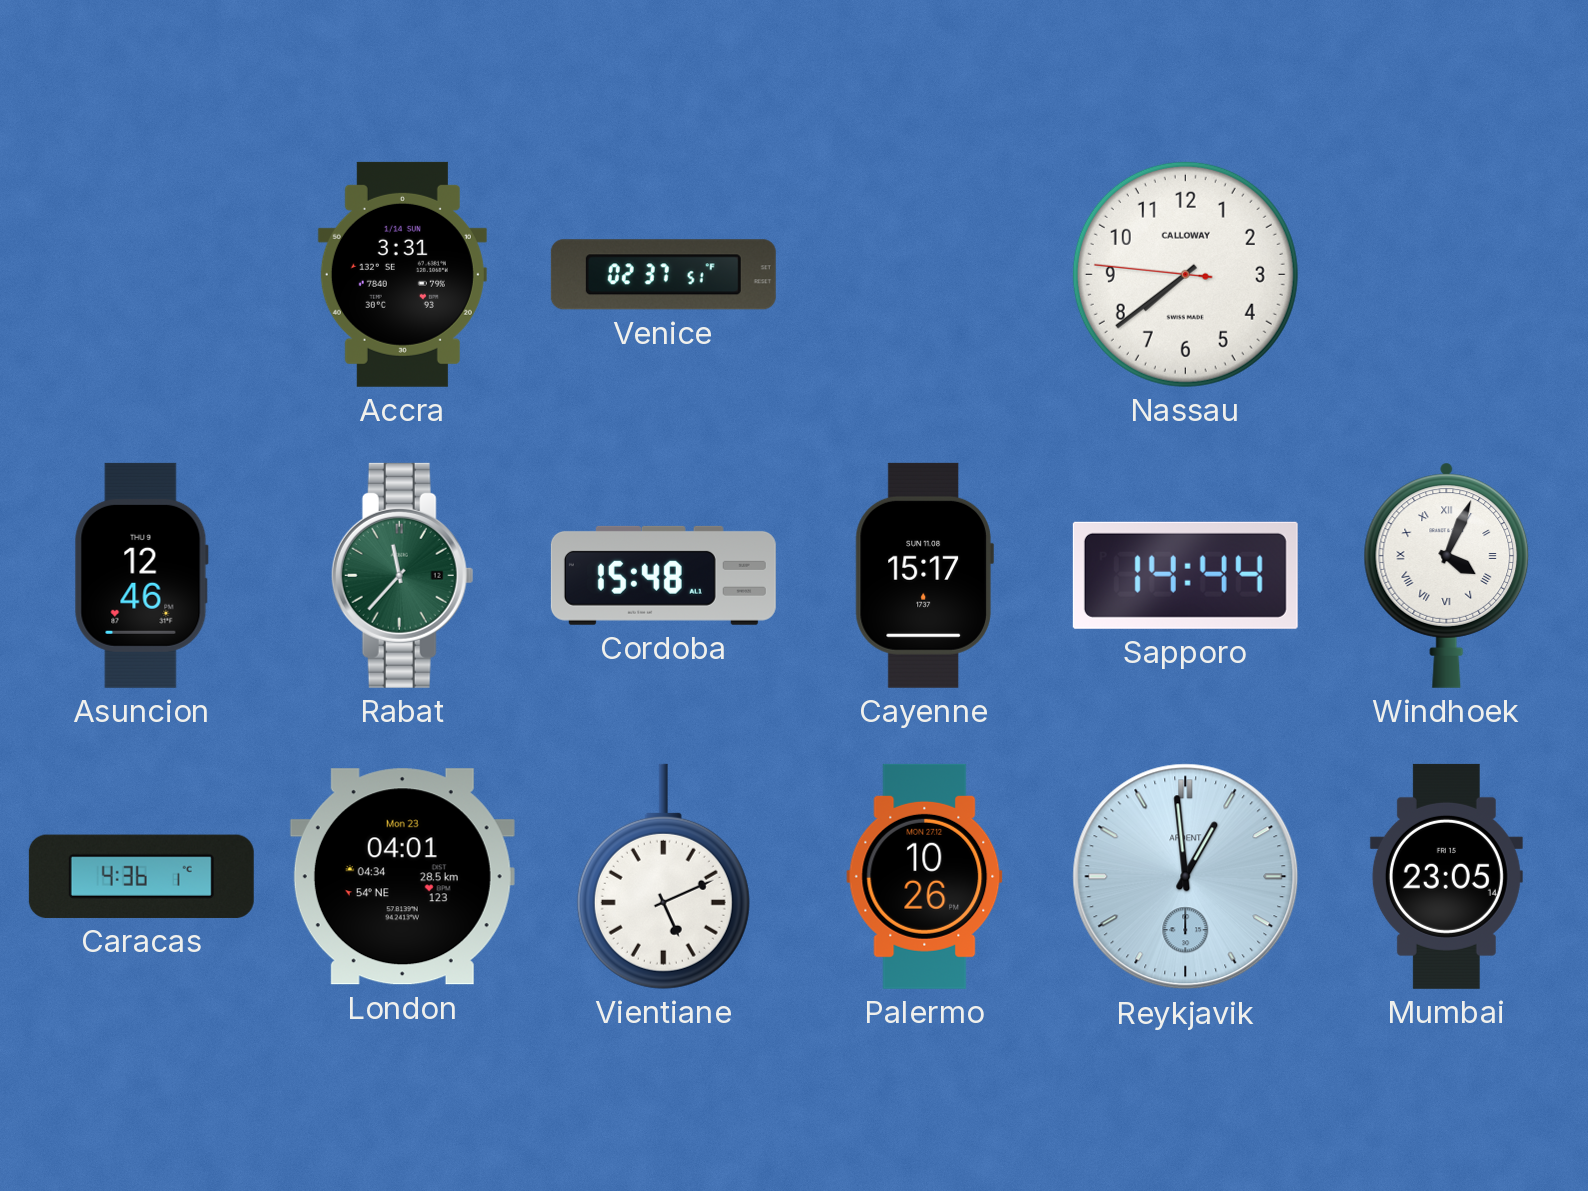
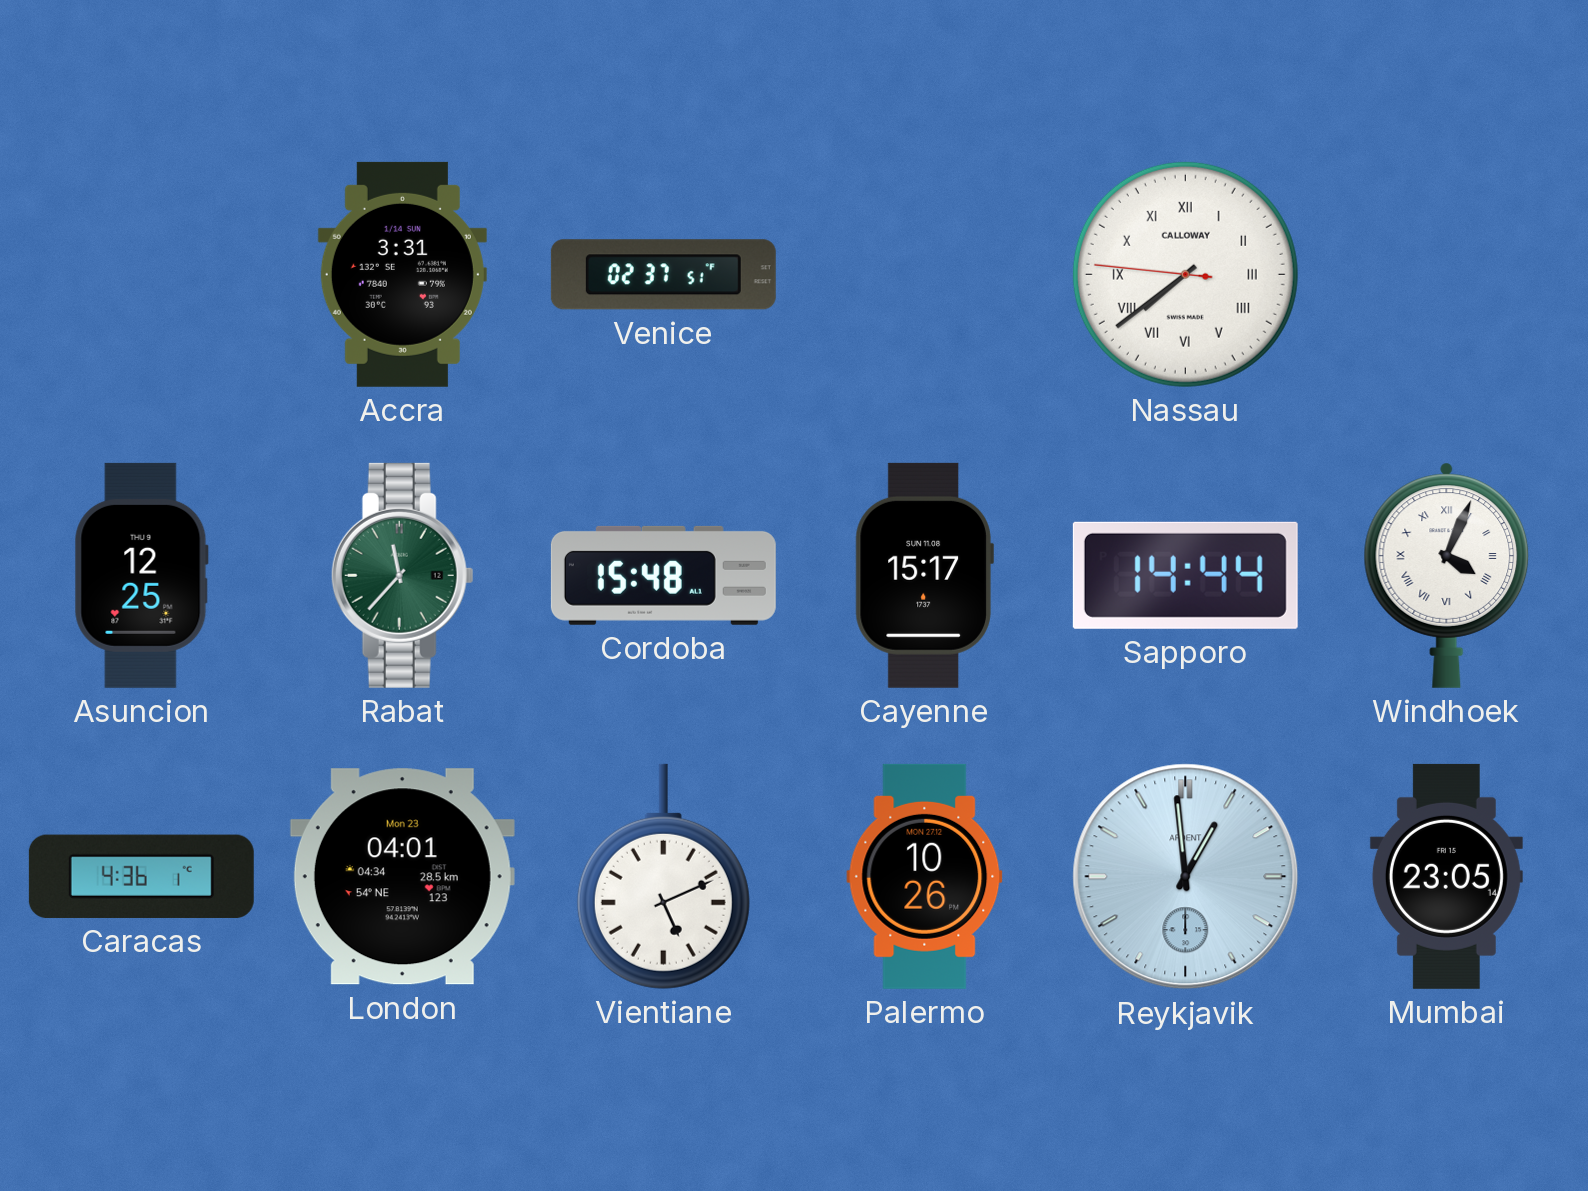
Nassau numerals: Arabic -> Roman
Asuncion: 12:46 -> 12:25
